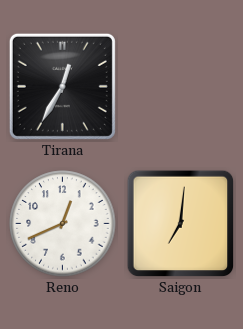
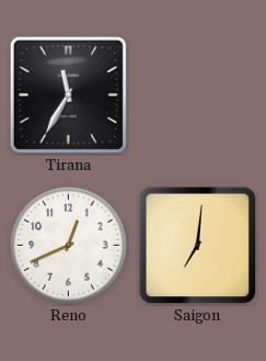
Tirana: 12:35 -> 11:35
